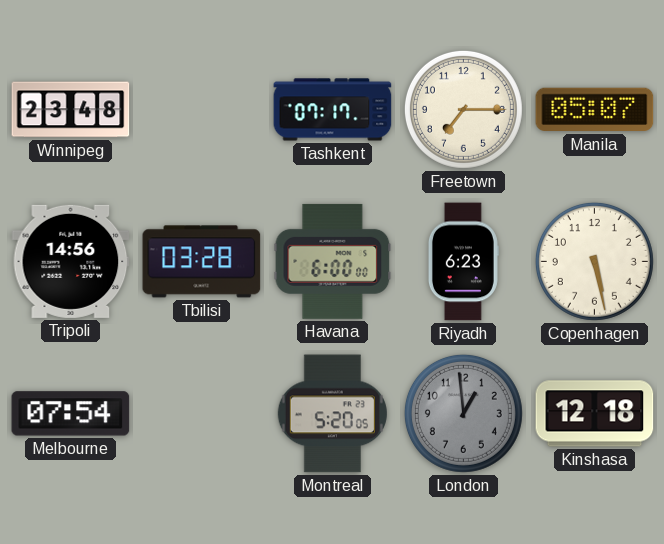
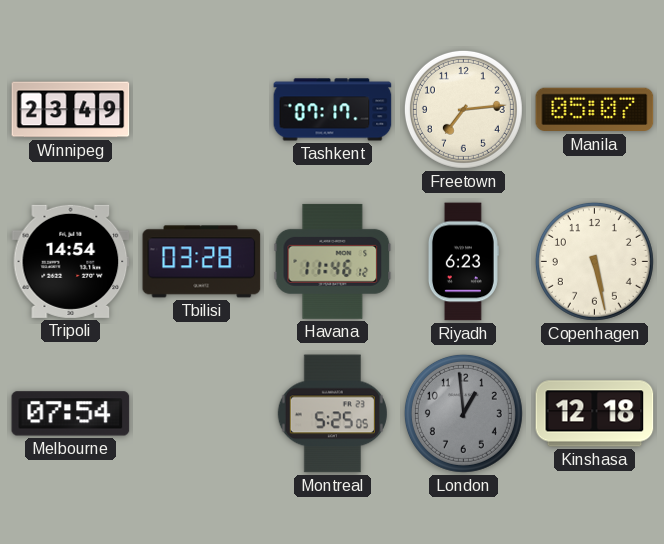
Winnipeg: 23:48 -> 23:49
Freetown: 7:15 -> 7:14
Tripoli: 14:56 -> 14:54
Havana: 6:00 -> 11:46
Montreal: 5:20 -> 5:25
